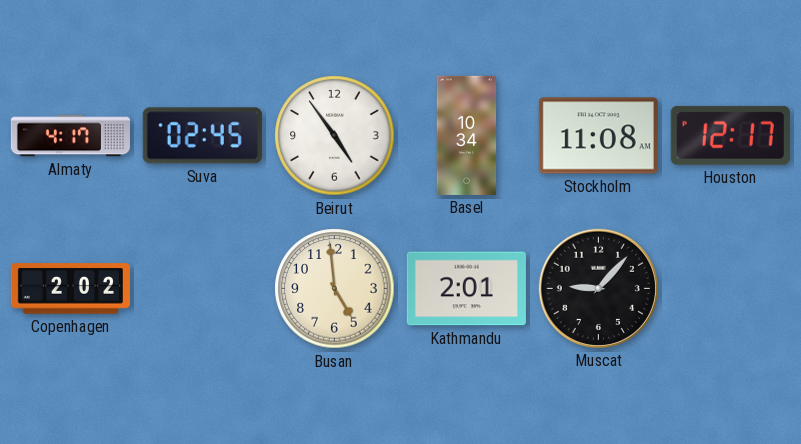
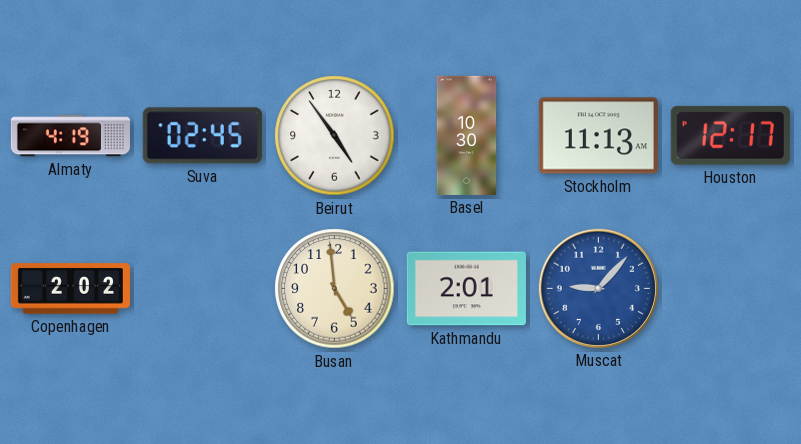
Almaty: 4:17 -> 4:19
Basel: 10:34 -> 10:30
Stockholm: 11:08 -> 11:13
Muscat dial: black -> blue
